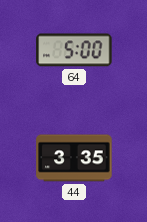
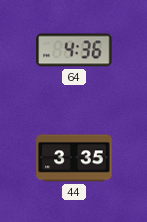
64: 5:00 -> 4:36
